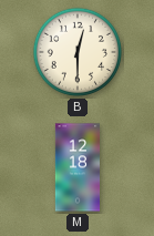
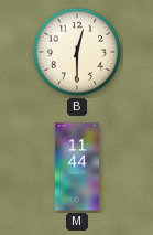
M: 12:18 -> 11:44
